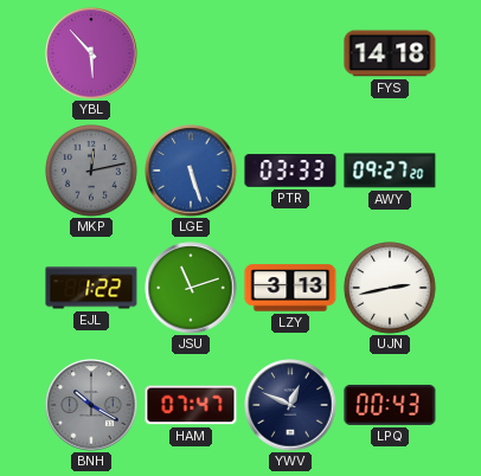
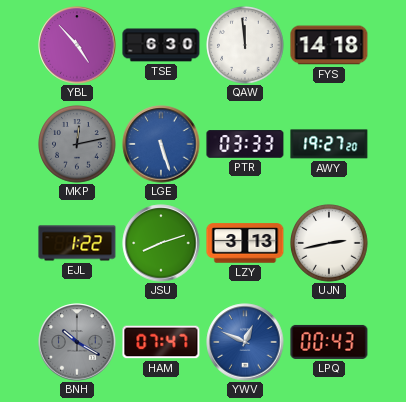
YBL: 5:53 -> 4:53
TSE: none -> 6:30
QAW: none -> 11:59
AWY: 09:27 -> 19:27
JSU: 11:12 -> 8:12
YWV dial: navy -> blue
